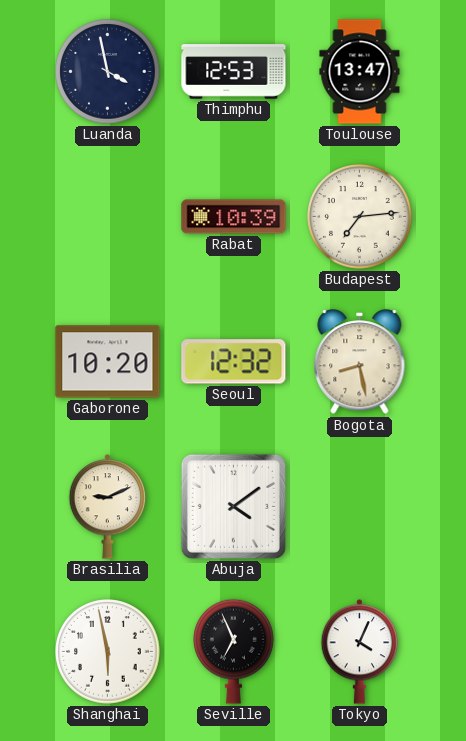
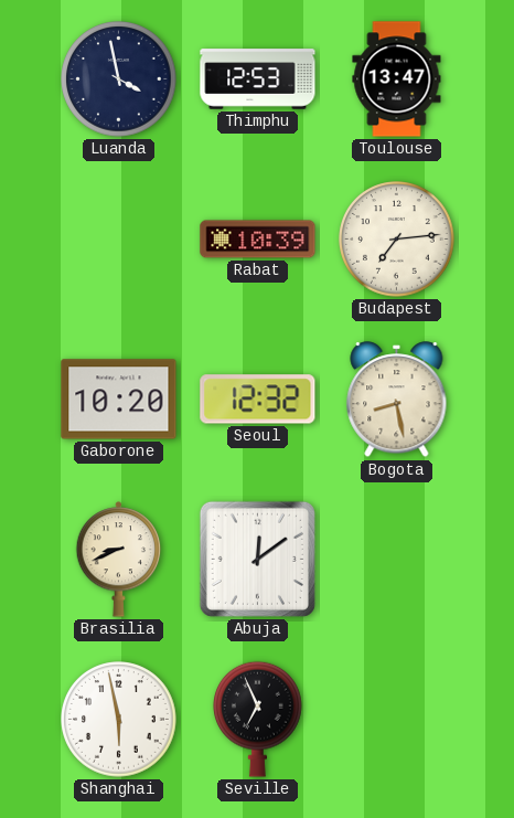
Brasilia: 9:11 -> 8:41
Abuja: 4:09 -> 12:09
Tokyo: 4:04 -> none
